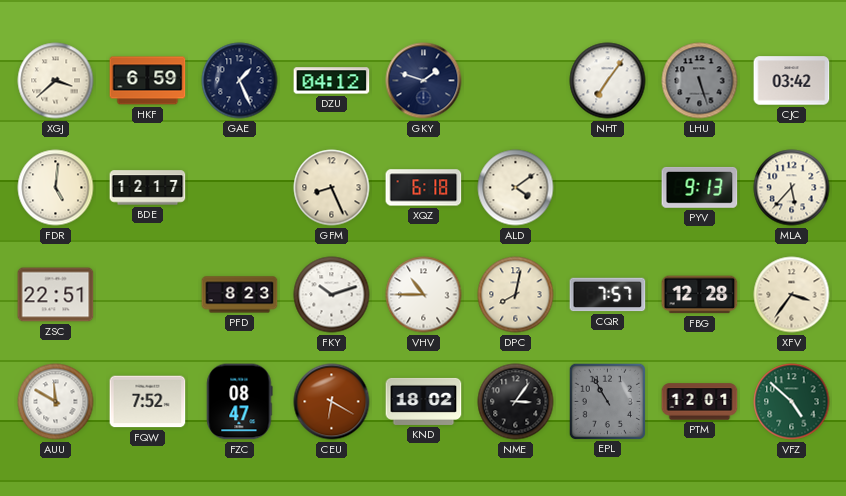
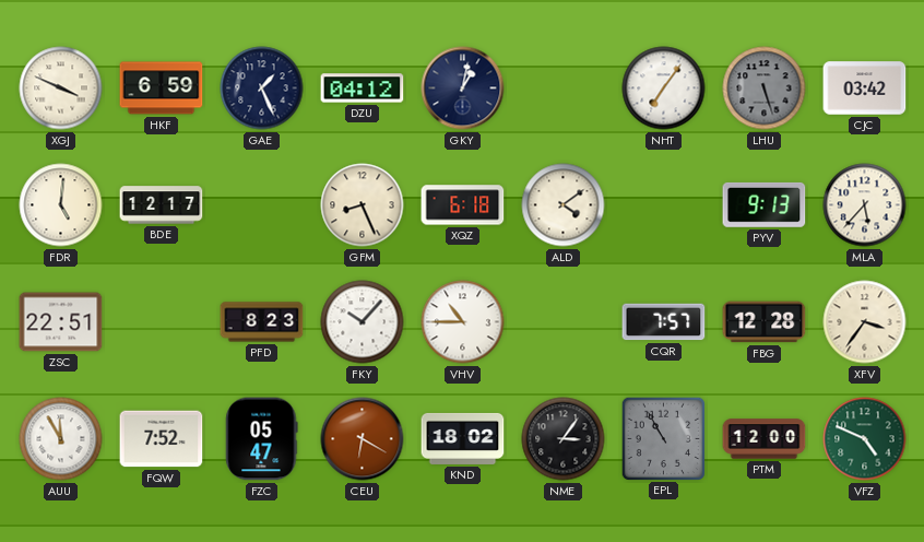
XGJ: 3:38 -> 3:49
GKY: 1:48 -> 1:02
FKY: 10:12 -> 10:07
DPC: 8:02 -> none
AUU: 11:50 -> 11:55
FZC: 08:47 -> 05:47
PTM: 12:01 -> 12:00
VFZ: 4:52 -> 4:49
